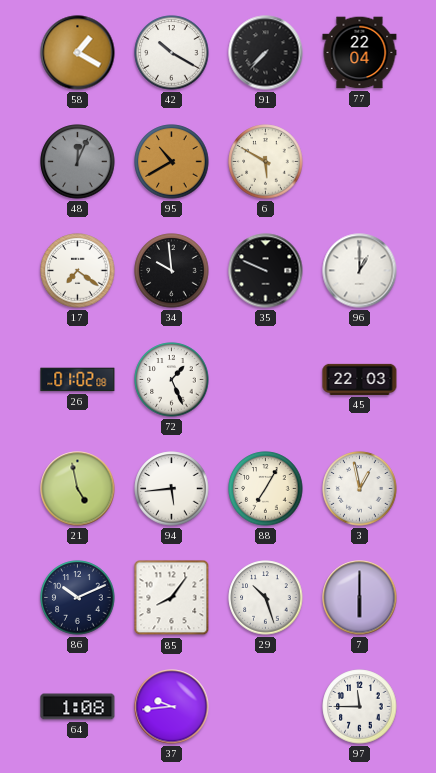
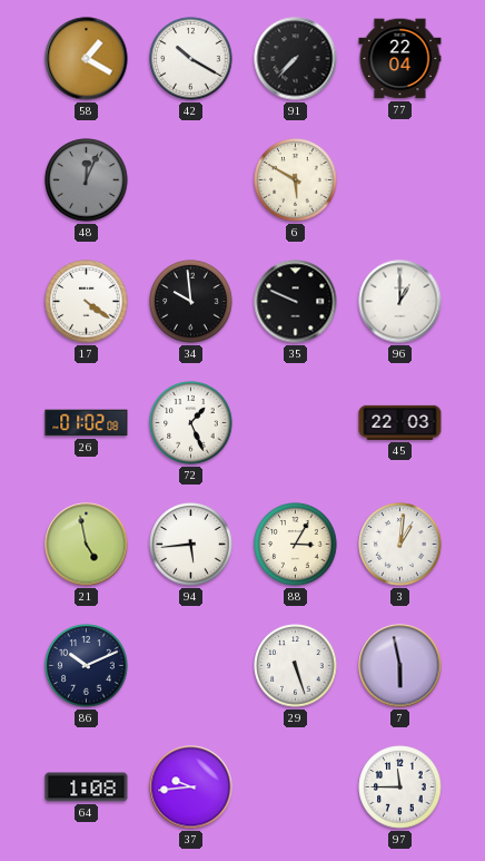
95: 10:40 -> none
17: 7:21 -> 4:21
88: 7:05 -> 3:05
3: 12:58 -> 1:01
85: 8:06 -> none
29: 10:27 -> 5:27
7: 6:00 -> 5:58
